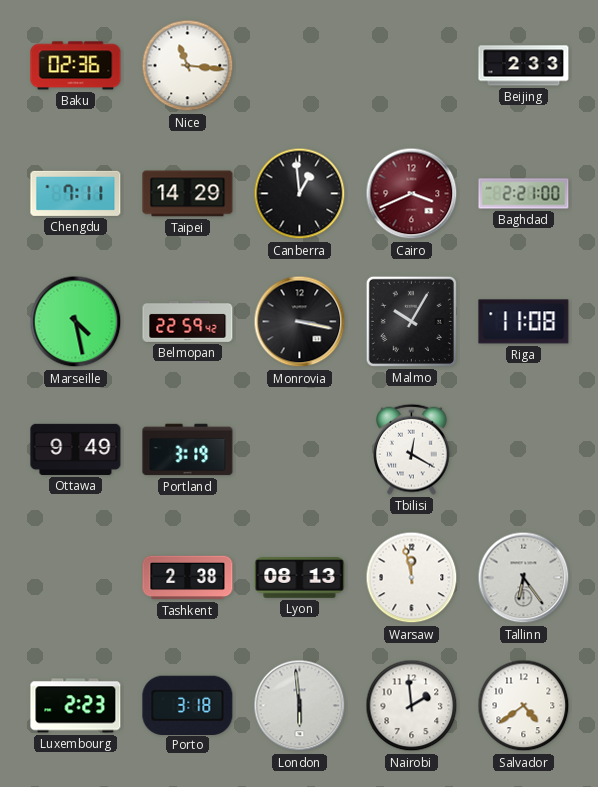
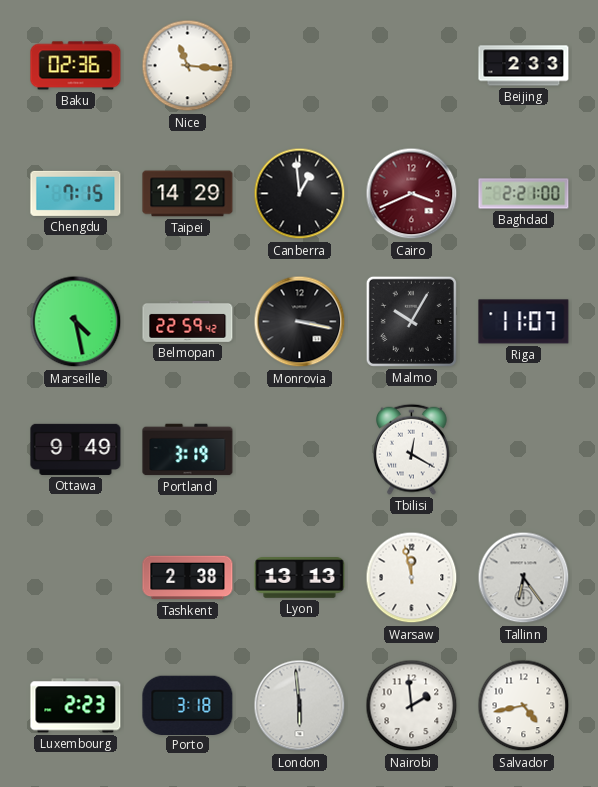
Chengdu: 7:11 -> 7:15
Riga: 11:08 -> 11:07
Lyon: 08:13 -> 13:13
Salvador: 4:39 -> 4:43
